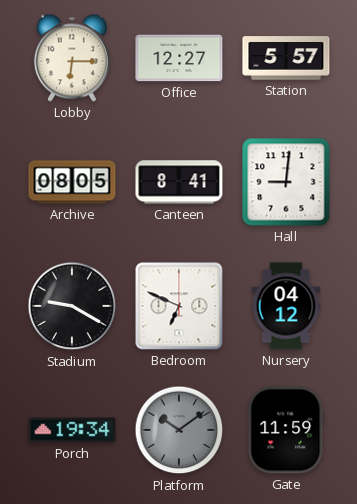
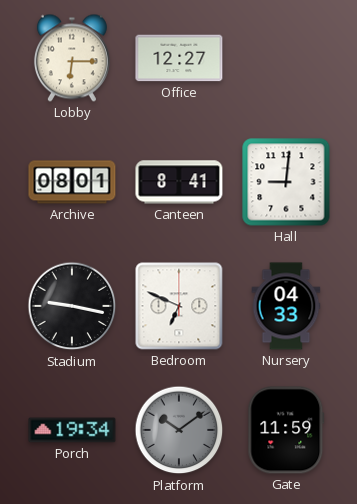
Station: 5:57 -> none
Archive: 08:05 -> 08:01
Stadium: 9:20 -> 9:17
Nursery: 04:12 -> 04:33
